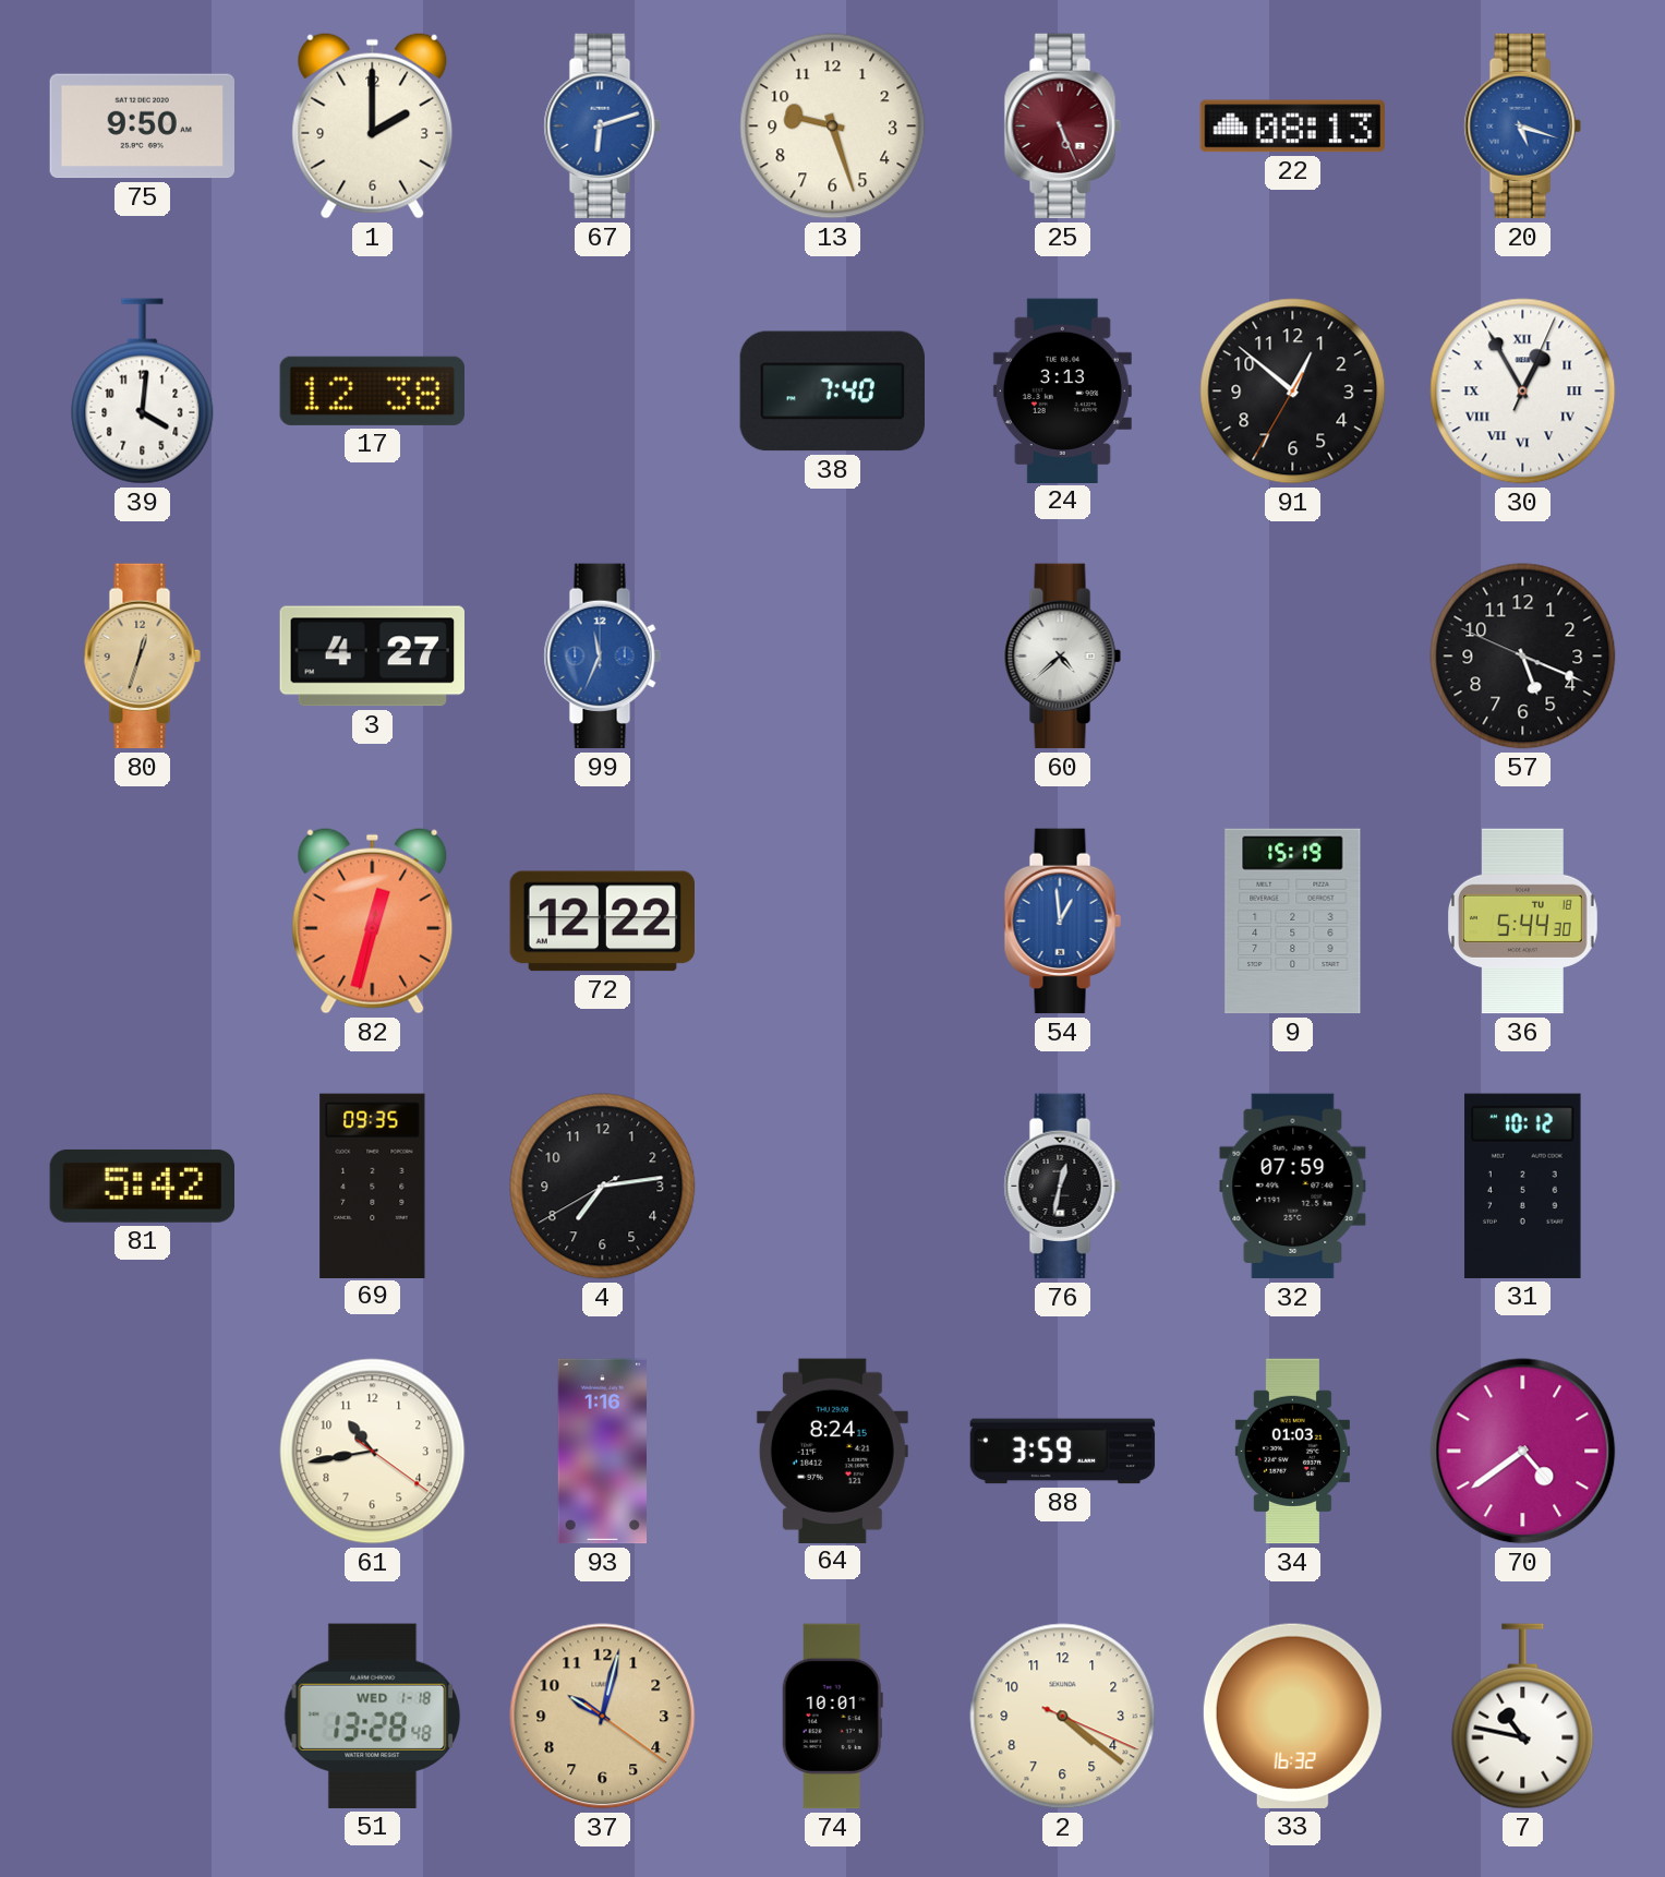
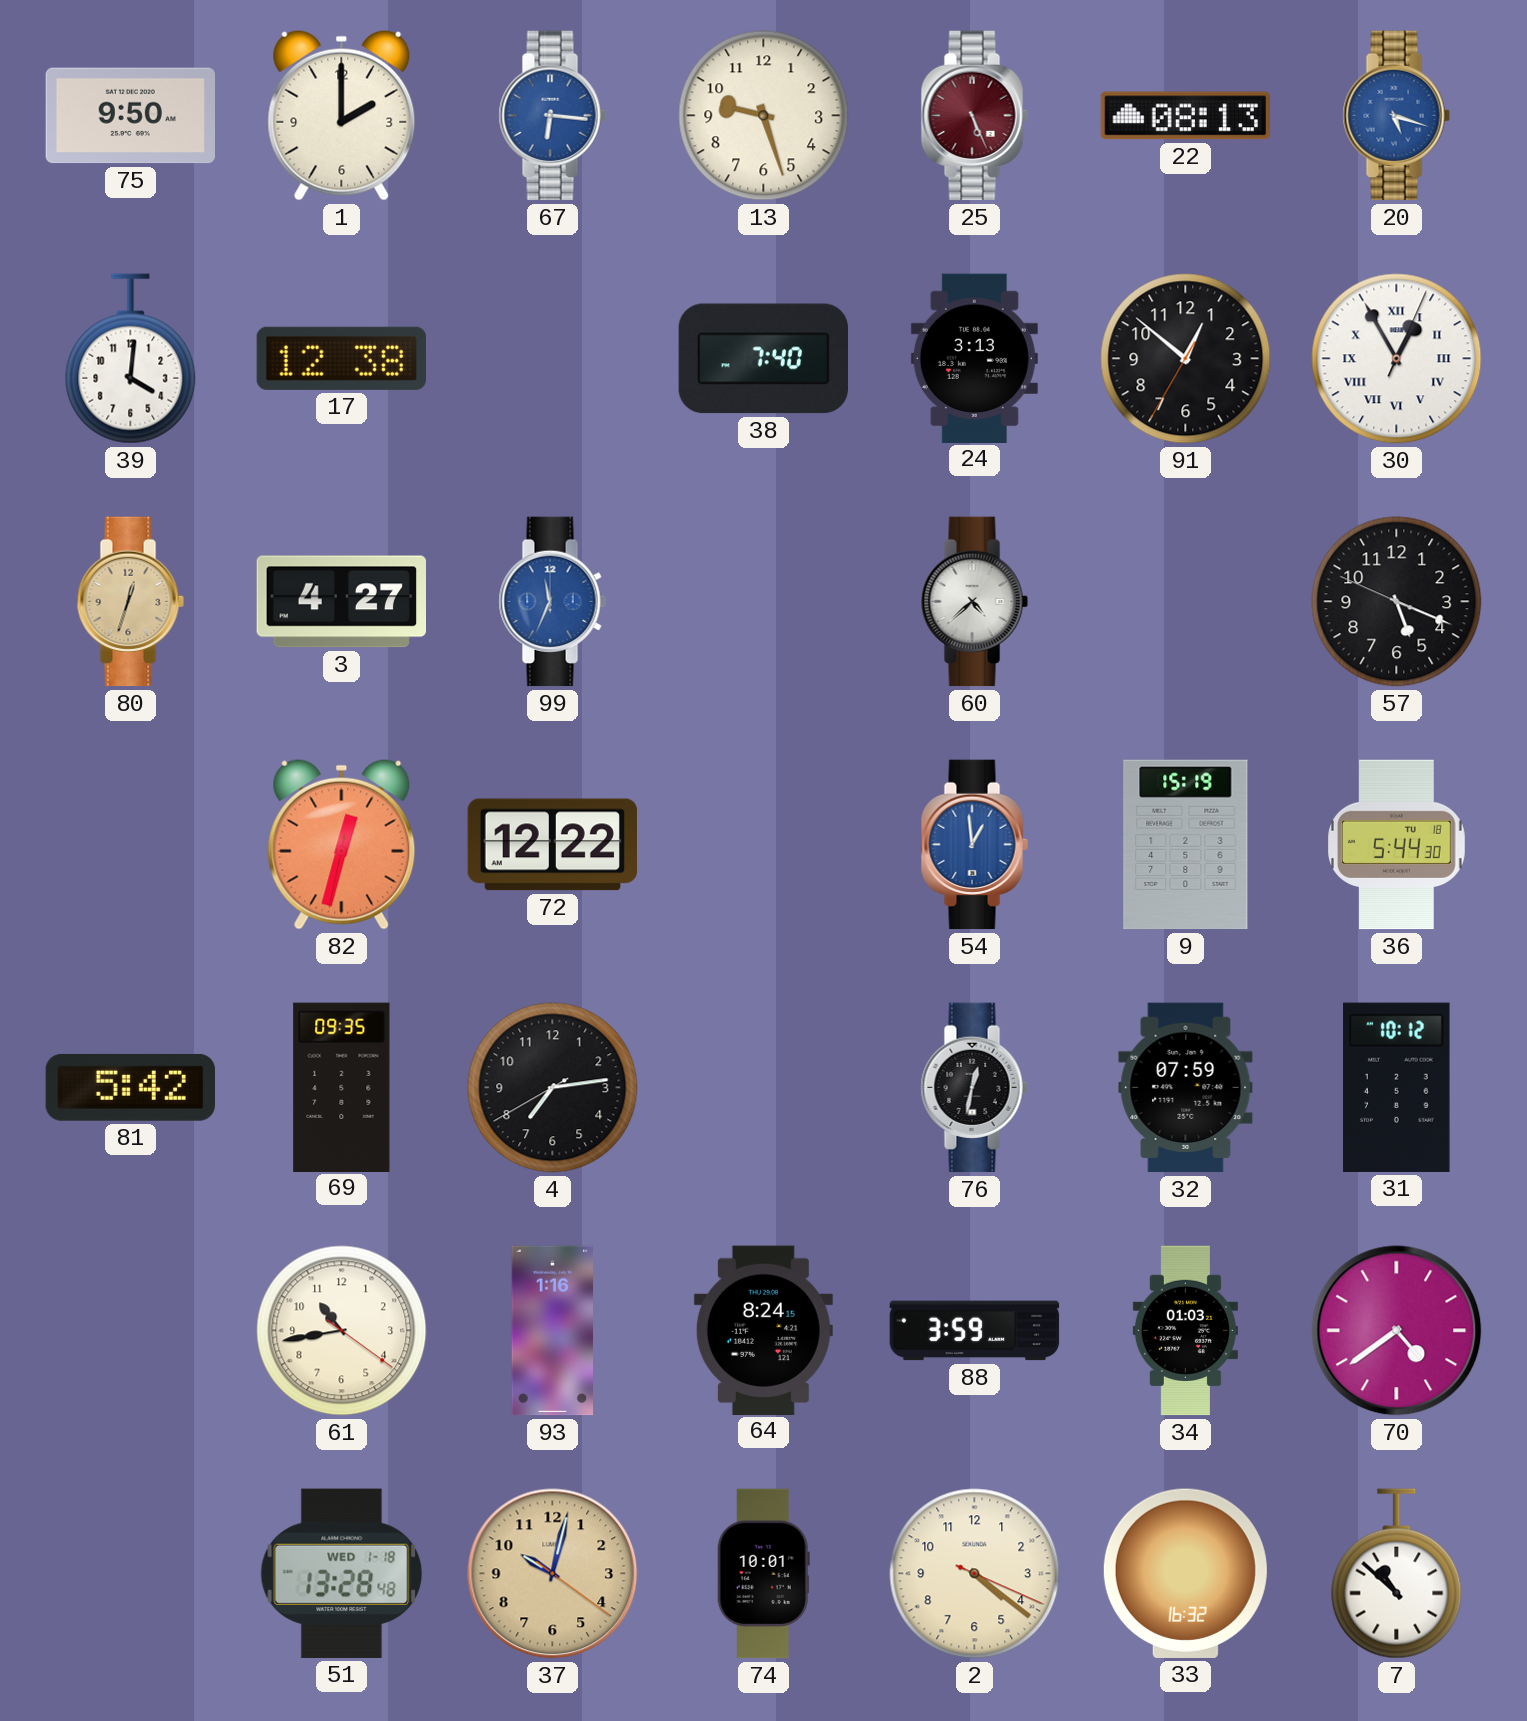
67: 6:12 -> 6:16
7: 10:47 -> 10:52
